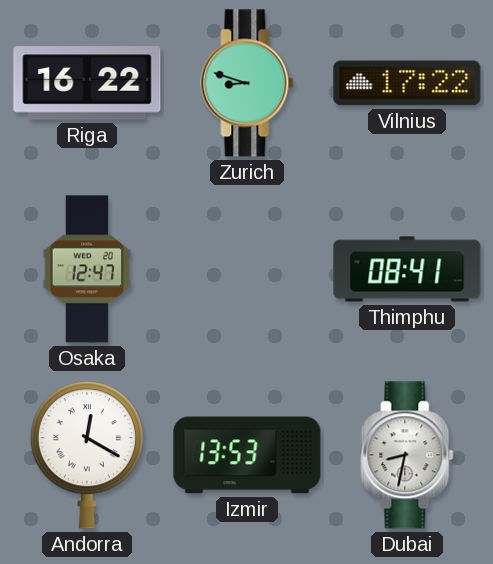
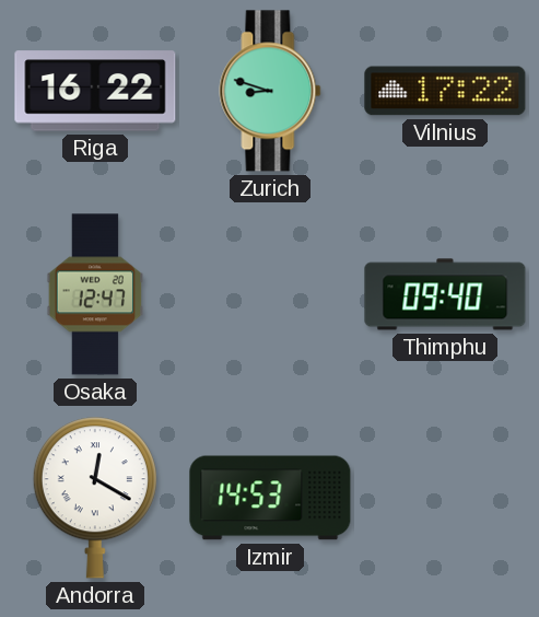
Thimphu: 08:41 -> 09:40
Izmir: 13:53 -> 14:53
Dubai: 8:32 -> none
